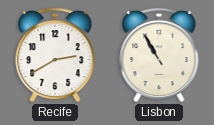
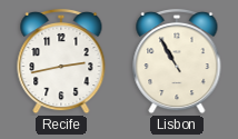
Recife: 2:40 -> 2:43
